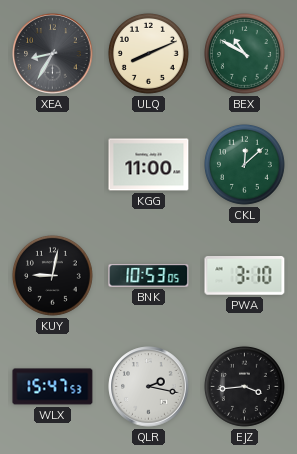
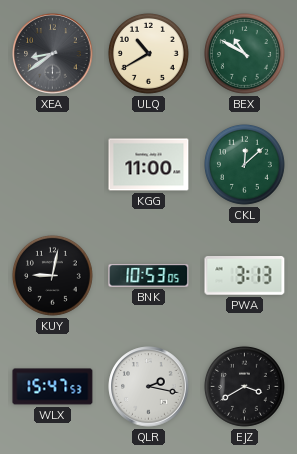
XEA: 8:35 -> 8:39
ULQ: 8:11 -> 10:40
PWA: 3:10 -> 3:13
EJZ: 3:44 -> 3:40
